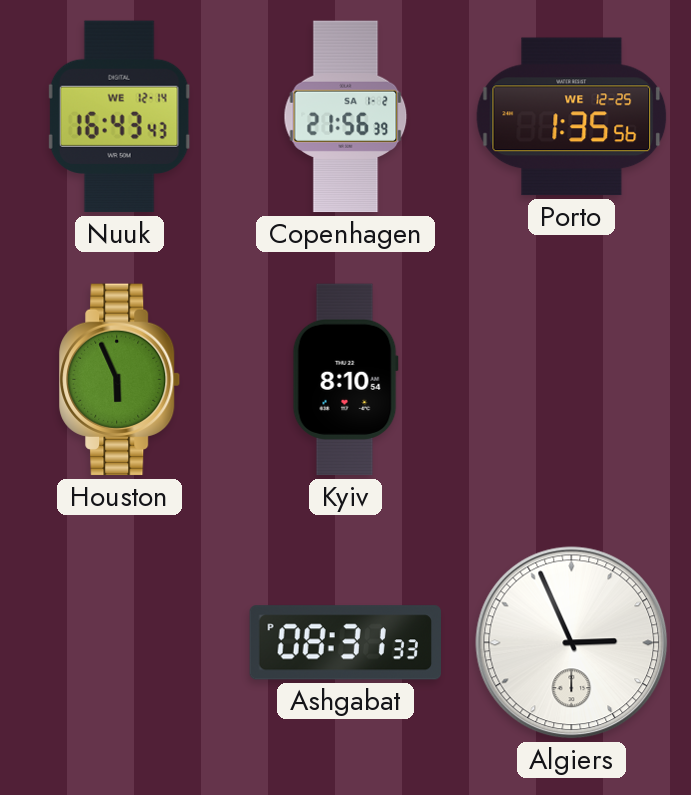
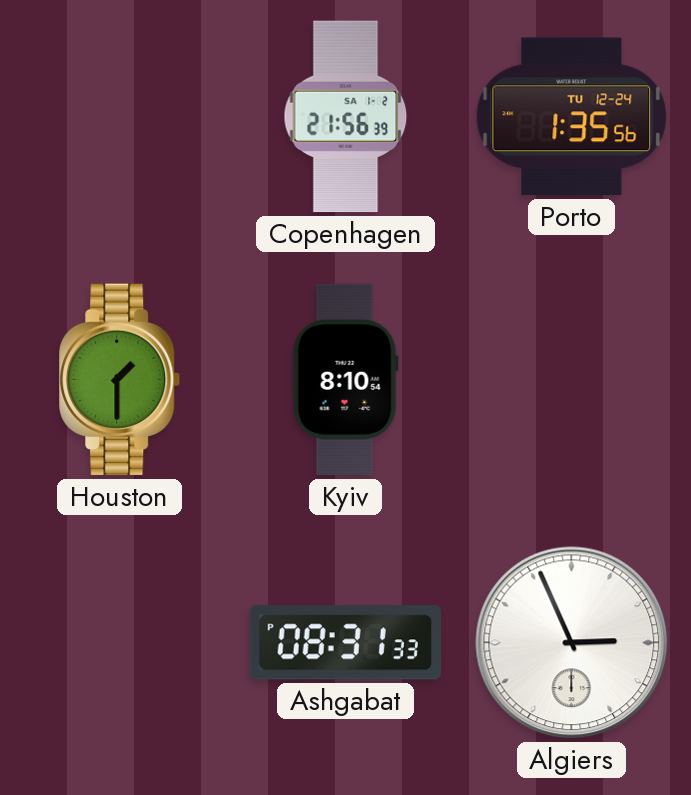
Nuuk: 16:43 -> none
Porto date: WE 12-25 -> TU 12-24
Houston: 5:56 -> 1:30
